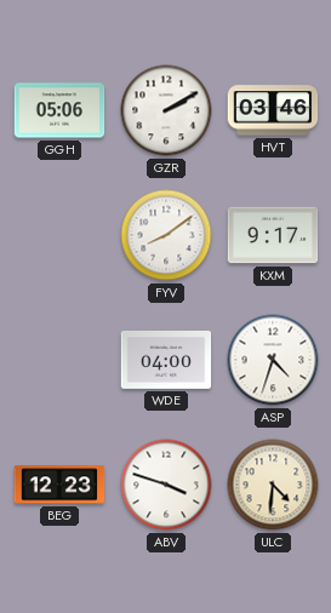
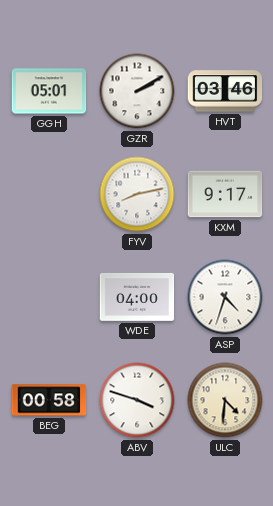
GGH: 05:06 -> 05:01
FYV: 8:09 -> 8:13
BEG: 12:23 -> 00:58
